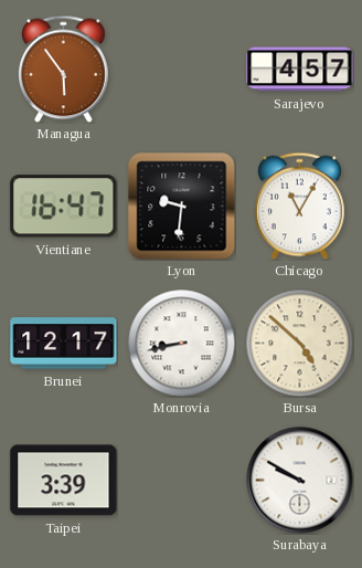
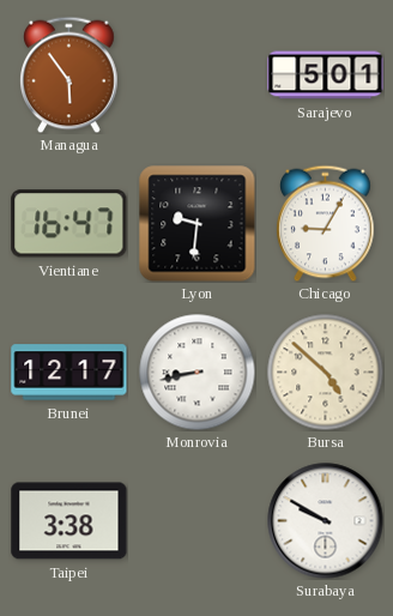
Sarajevo: 4:57 -> 5:01
Chicago: 11:05 -> 9:05
Taipei: 3:39 -> 3:38
